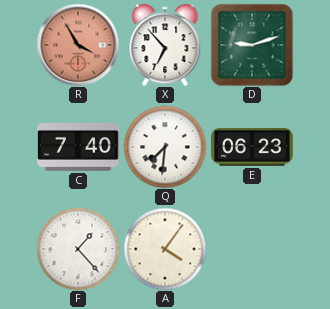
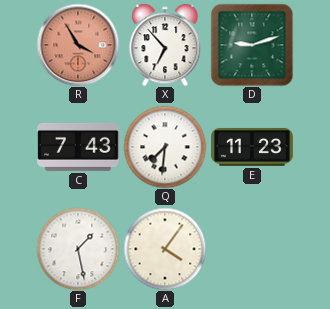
C: 7:40 -> 7:43
E: 06:23 -> 11:23
F: 1:23 -> 1:28
